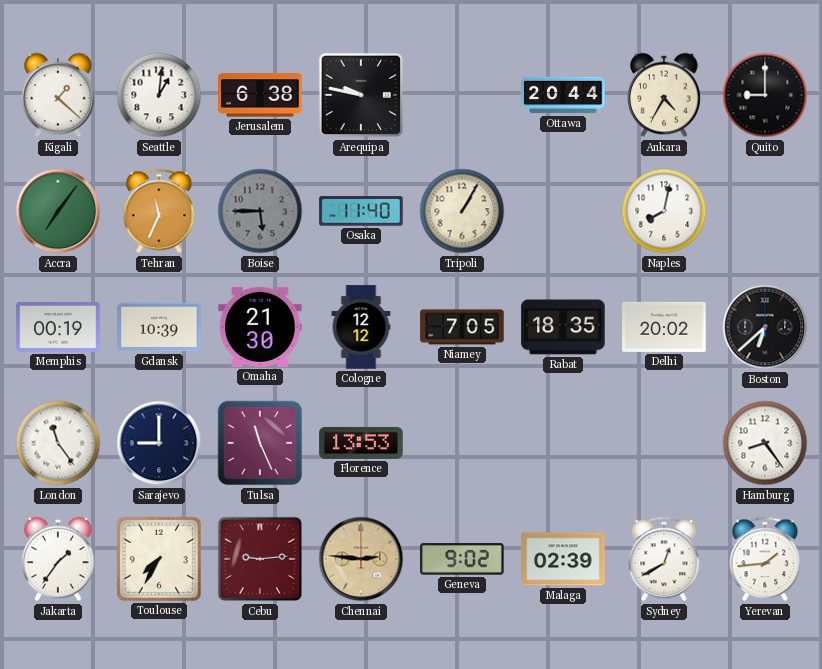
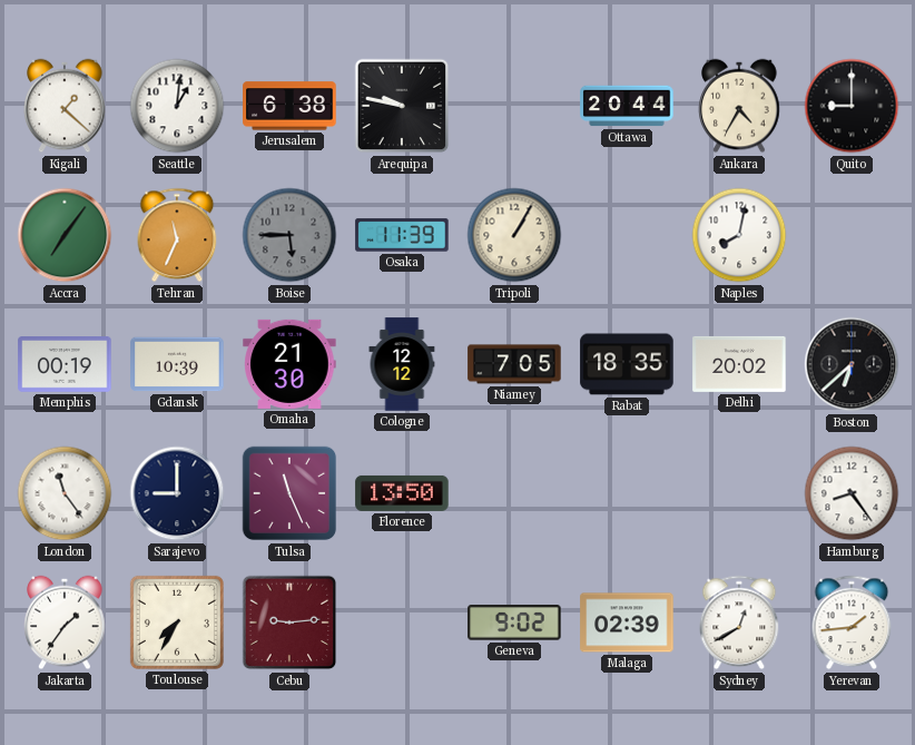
Osaka: 11:40 -> 11:39
Florence: 13:53 -> 13:50
Chennai: 2:46 -> none
